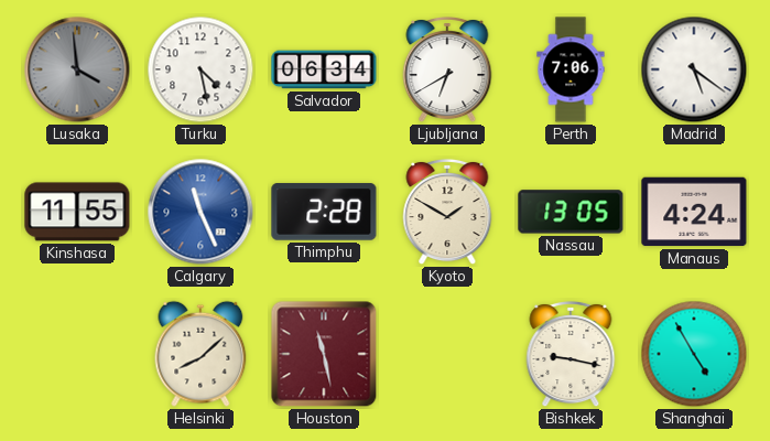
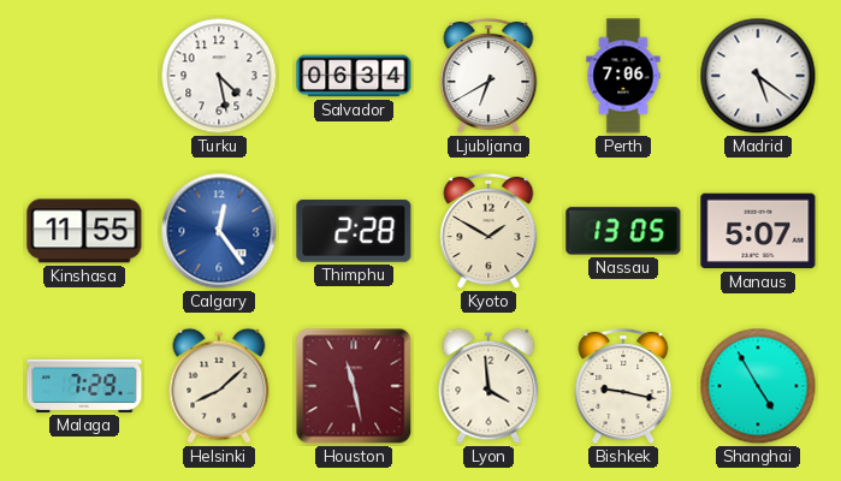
Lusaka: 3:59 -> none
Calgary: 11:26 -> 12:24
Manaus: 4:24 -> 5:07
Malaga: none -> 7:29
Lyon: none -> 3:59
